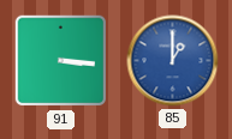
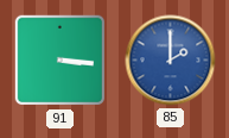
85: 1:00 -> 2:00
